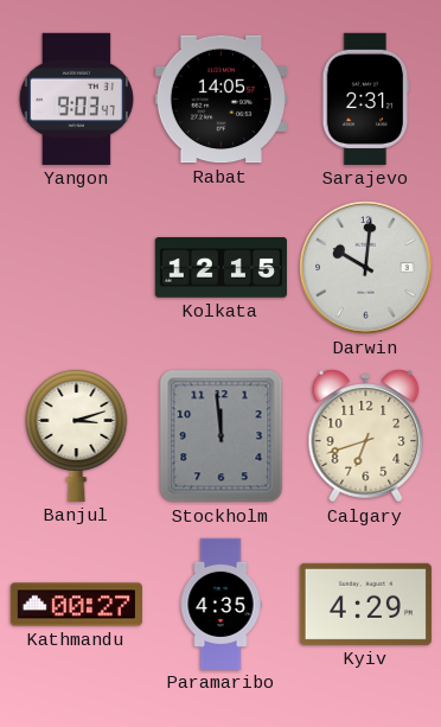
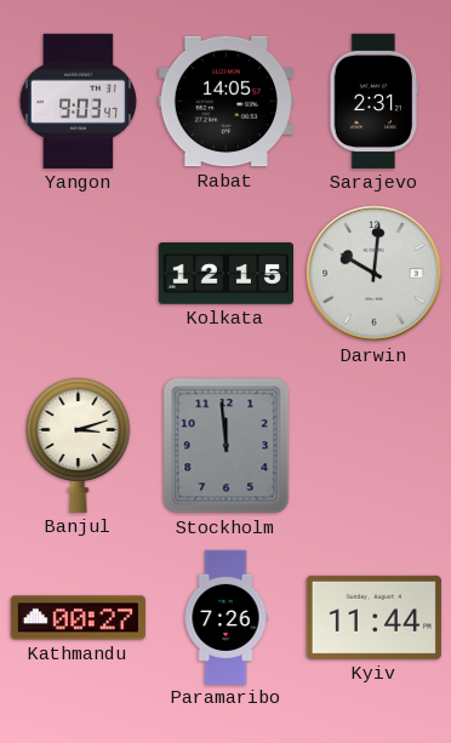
Calgary: 6:42 -> none
Paramaribo: 4:35 -> 7:26
Kyiv: 4:29 -> 11:44
